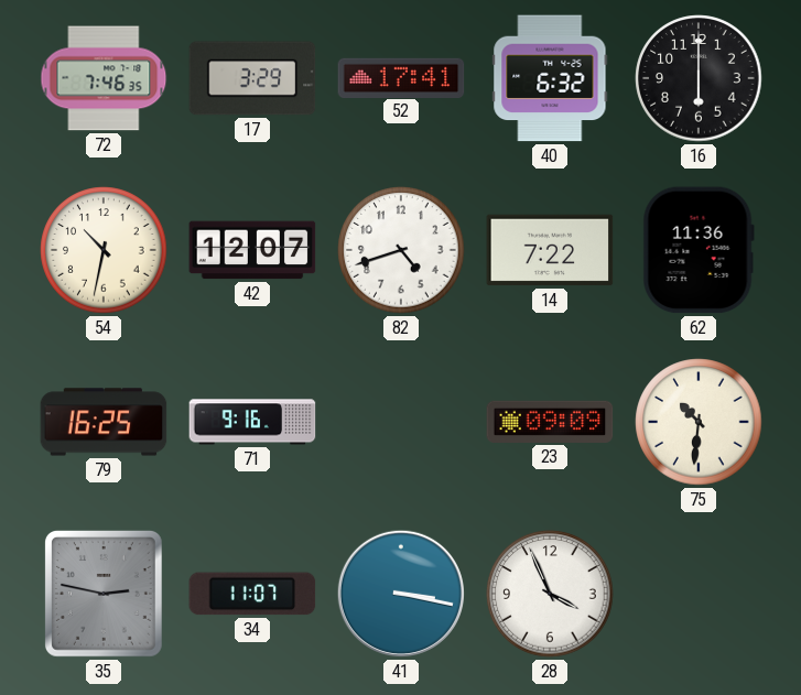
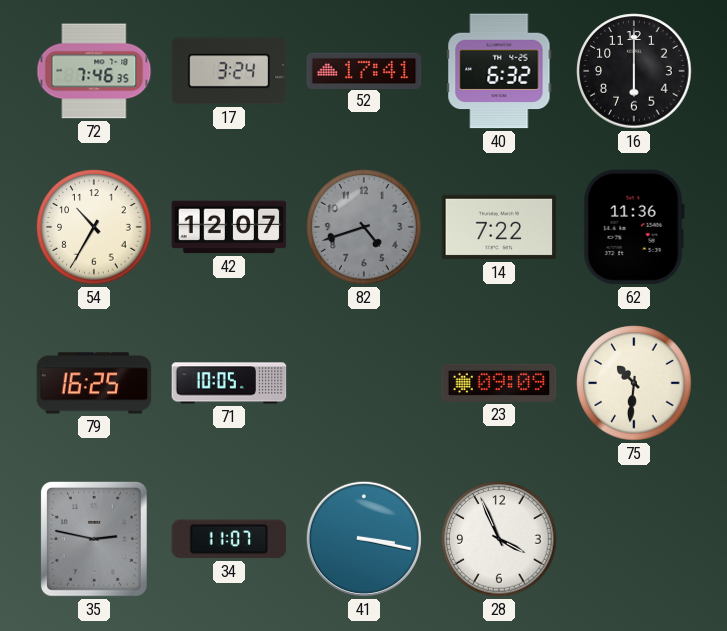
17: 3:29 -> 3:24
54: 10:32 -> 10:35
82 dial: white -> grey
71: 9:16 -> 10:05
